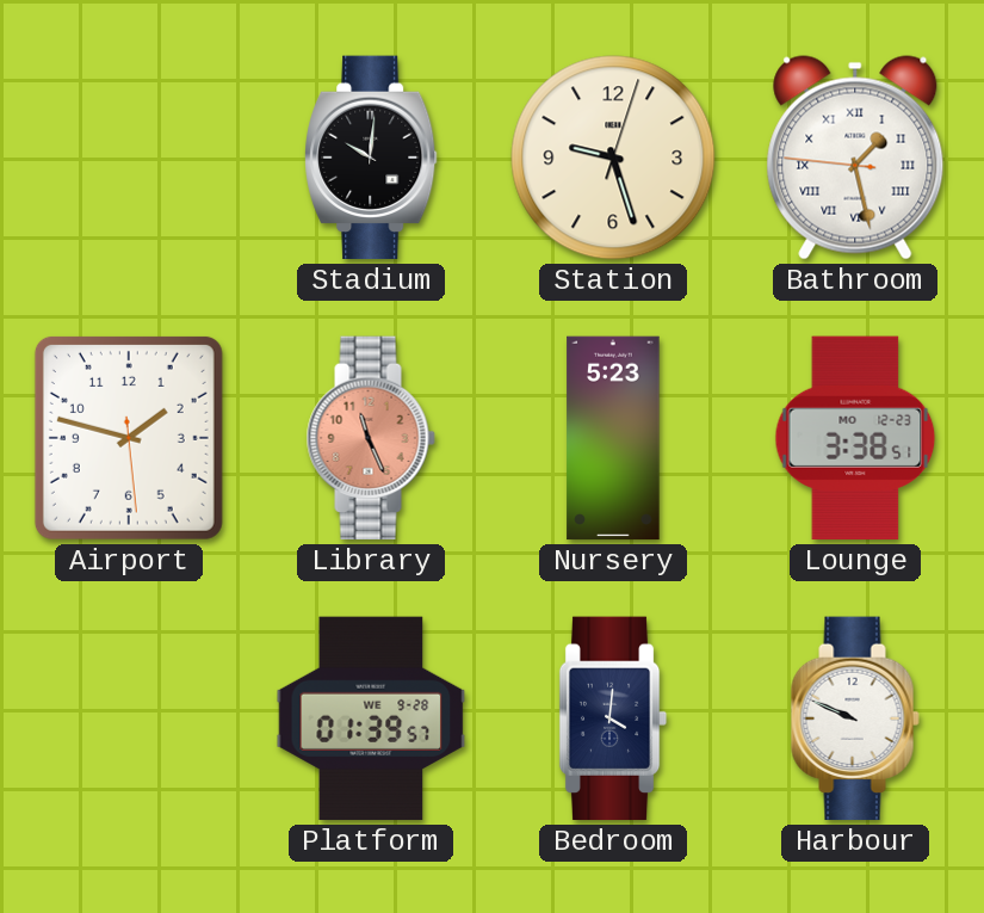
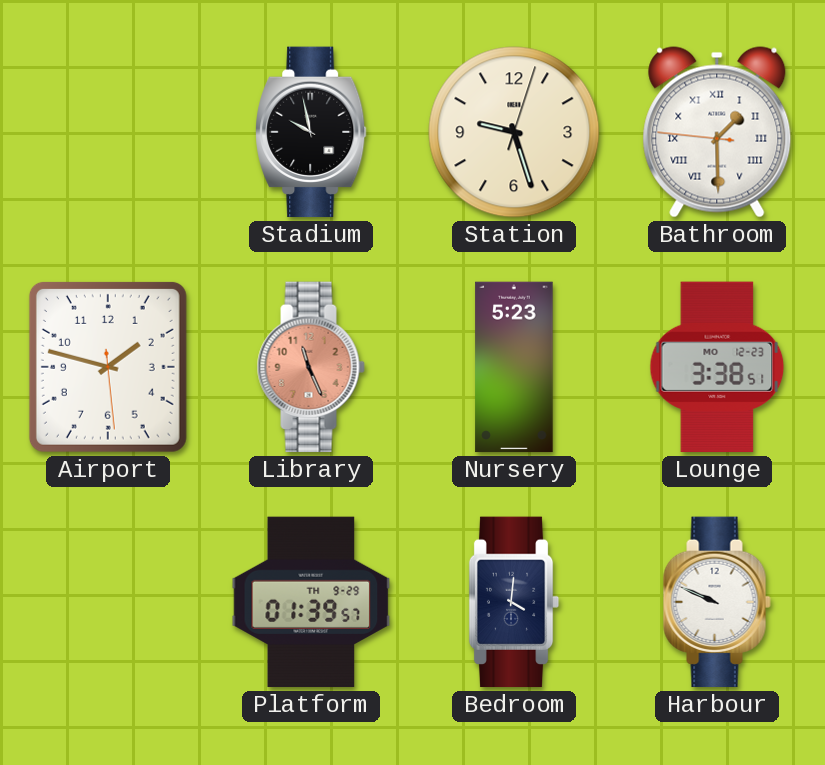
Stadium: 10:01 -> 9:58
Bathroom: 1:27 -> 1:29
Platform date: WE 9-28 -> TH 9-29
